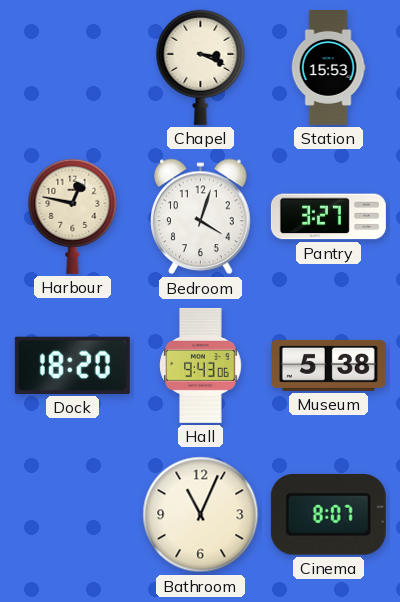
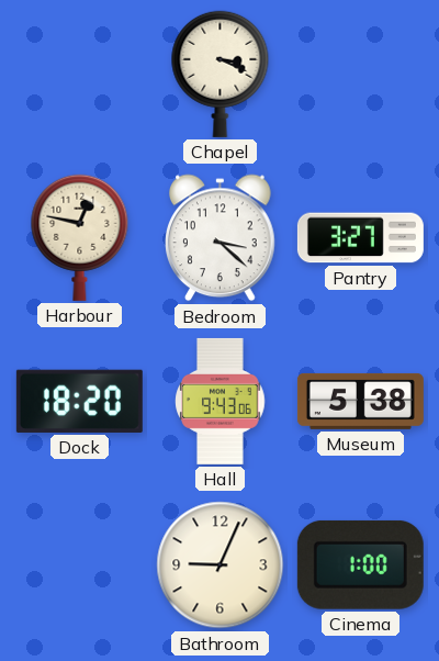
Station: 15:53 -> none
Bedroom: 4:03 -> 3:22
Bathroom: 11:04 -> 9:04
Cinema: 8:07 -> 1:00
